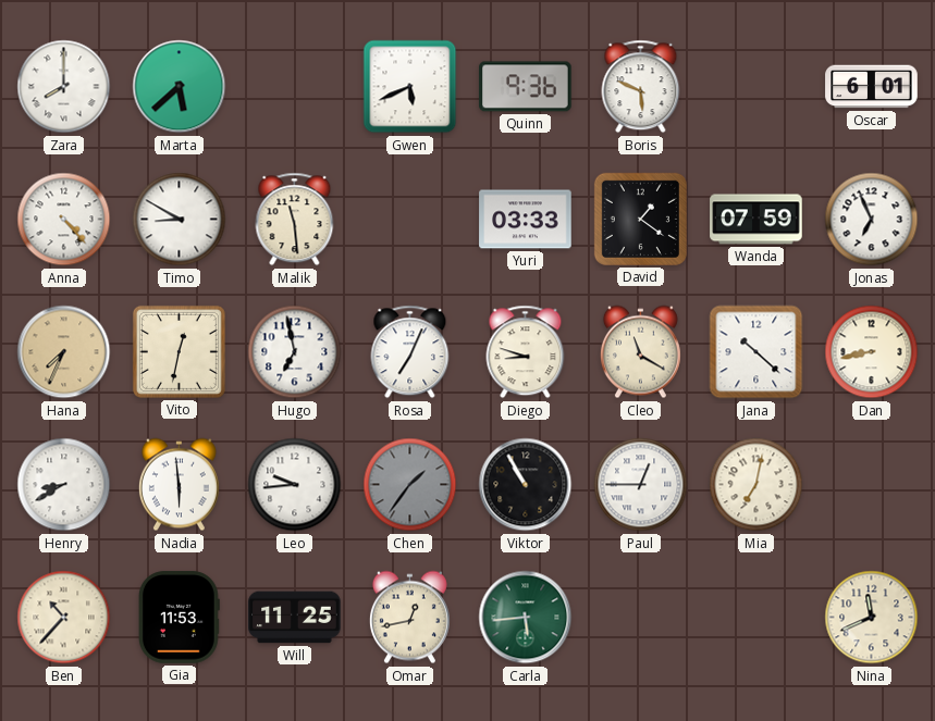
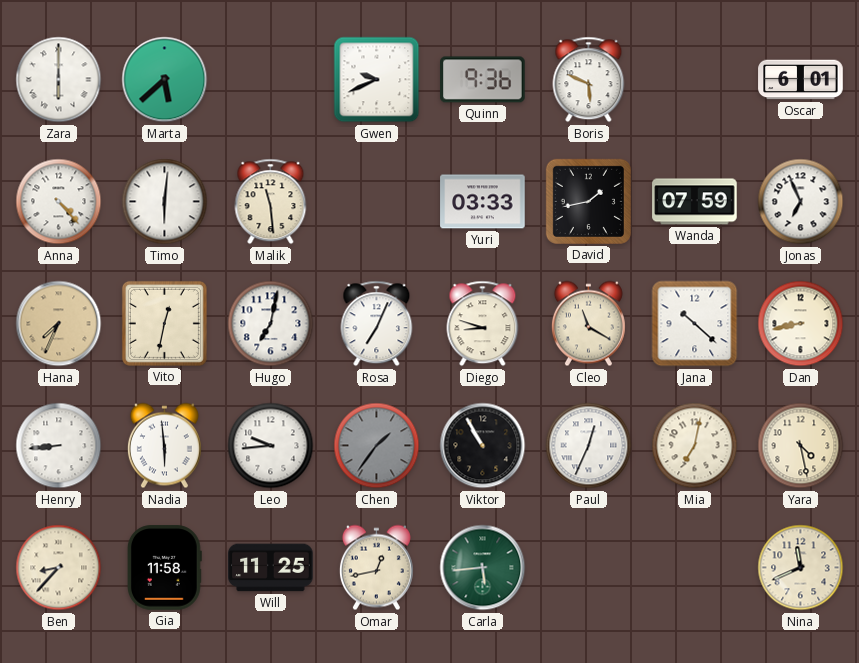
Zara: 8:00 -> 6:00
Gwen: 5:41 -> 9:41
Timo: 8:50 -> 6:01
David: 1:21 -> 1:43
Hugo: 6:58 -> 7:02
Henry: 8:40 -> 8:44
Paul: 12:45 -> 12:34
Yara: none -> 4:28
Ben: 10:37 -> 8:37
Gia: 11:53 -> 11:58
